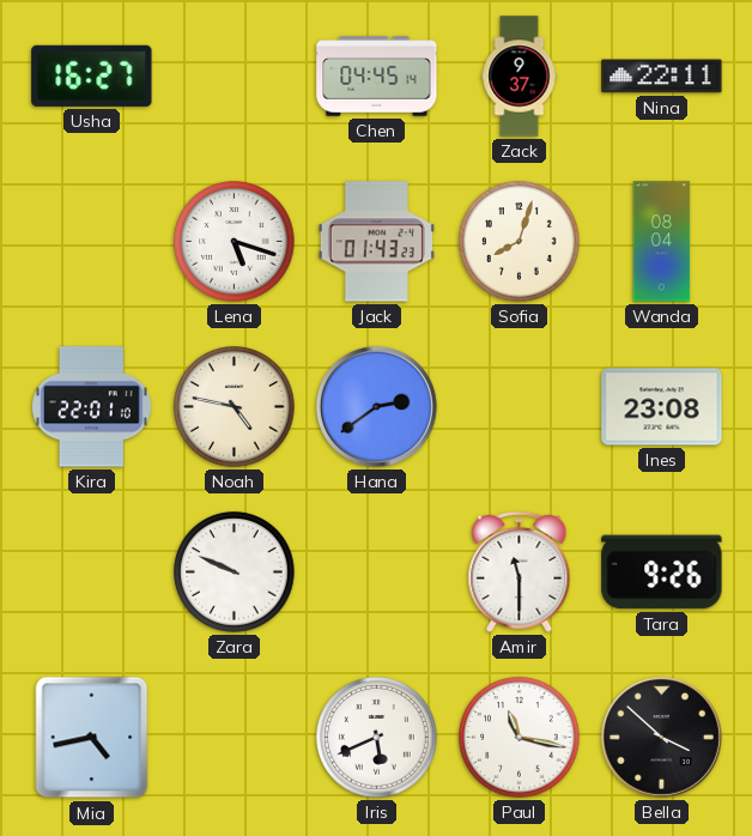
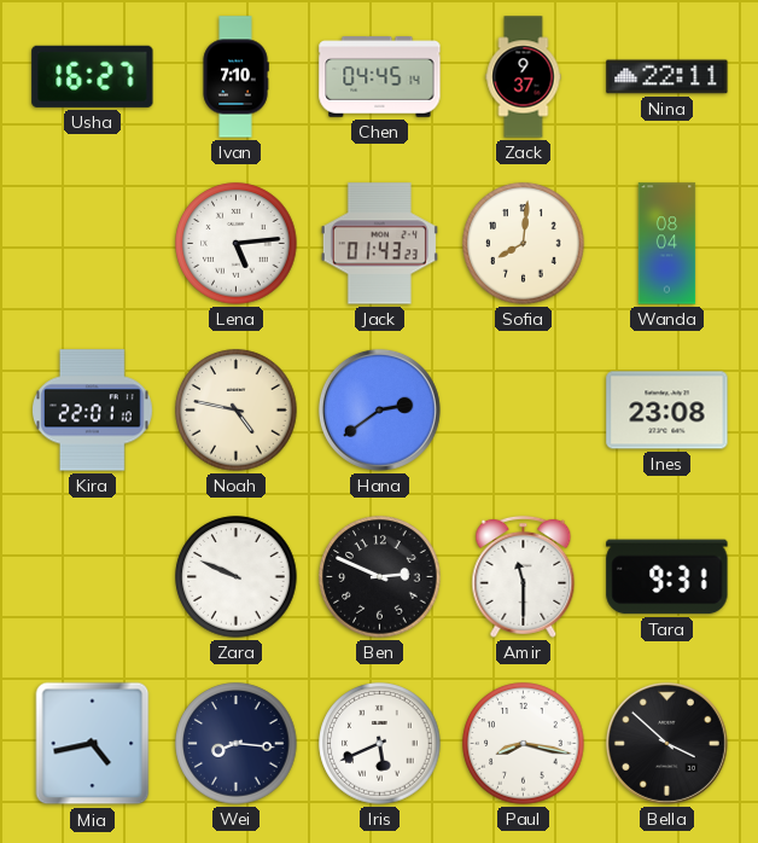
Ivan: none -> 7:10
Lena: 5:18 -> 5:14
Sofia: 8:03 -> 8:01
Ben: none -> 2:49
Tara: 9:26 -> 9:31
Wei: none -> 8:16
Paul: 11:17 -> 8:17
